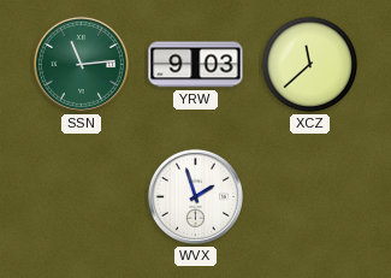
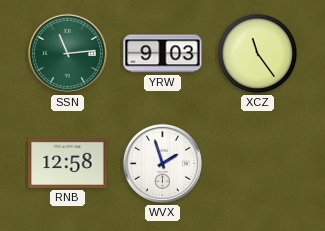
XCZ: 11:38 -> 11:24
RNB: none -> 12:58
